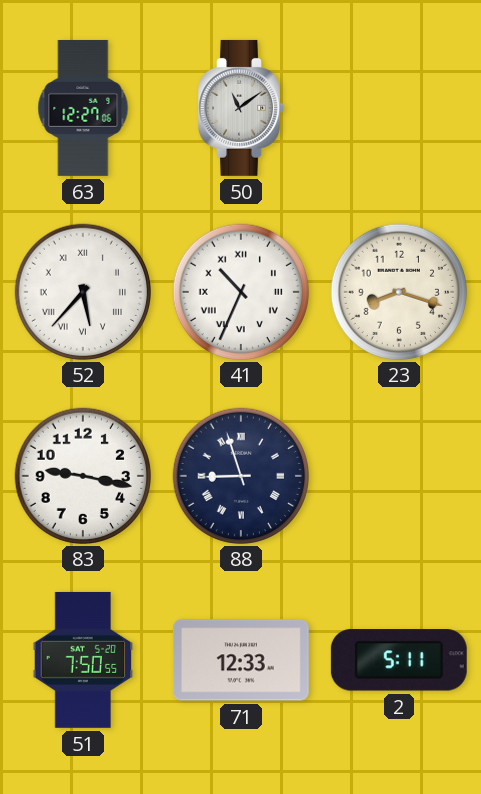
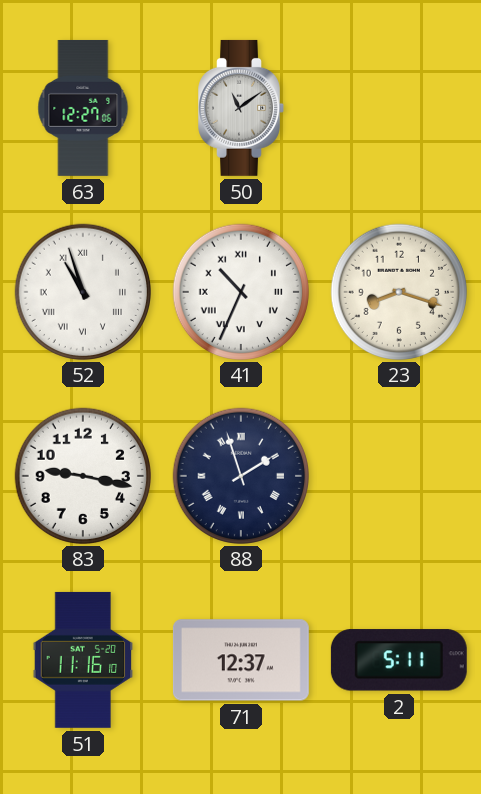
52: 5:37 -> 10:57
88: 8:57 -> 1:57
51: 7:50 -> 11:16
71: 12:33 -> 12:37
